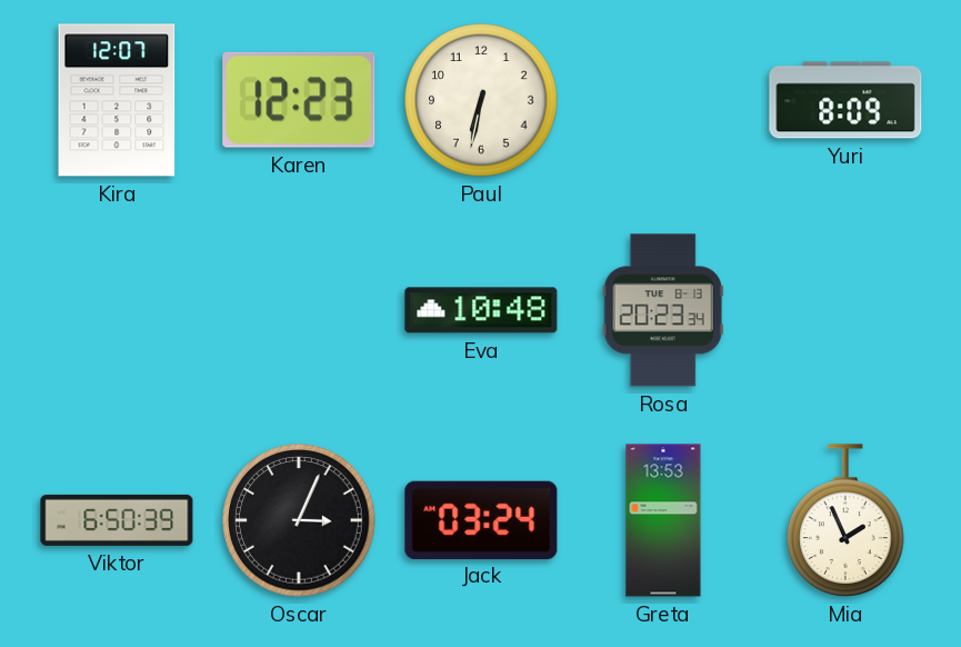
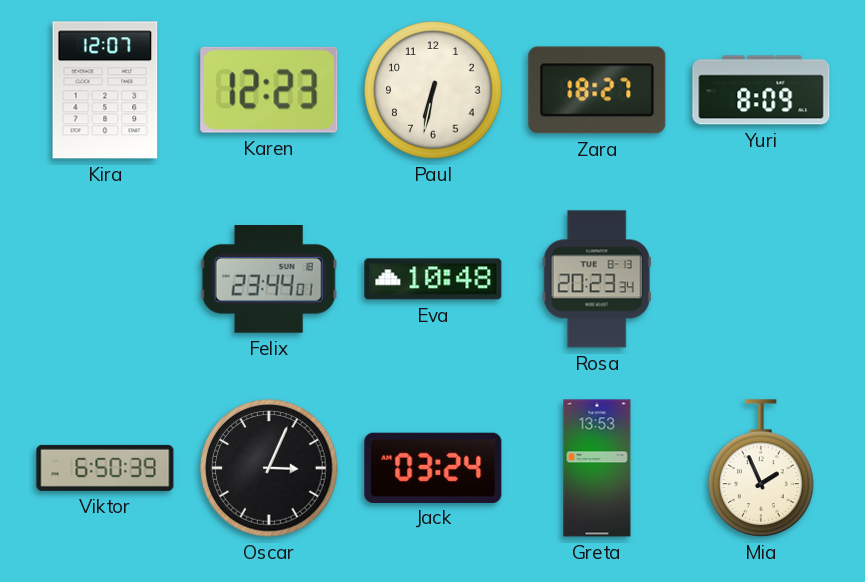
Zara: none -> 18:27
Felix: none -> 23:44
